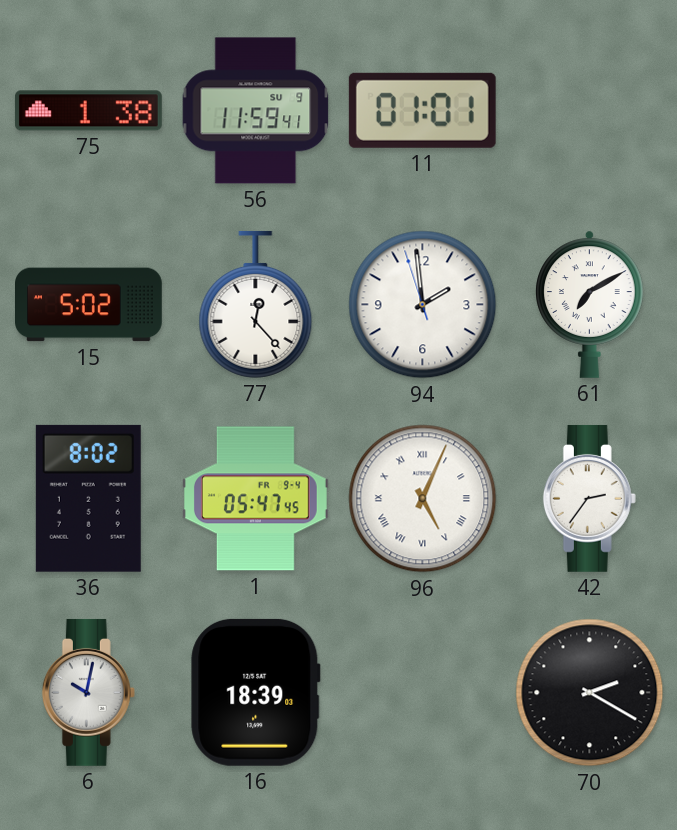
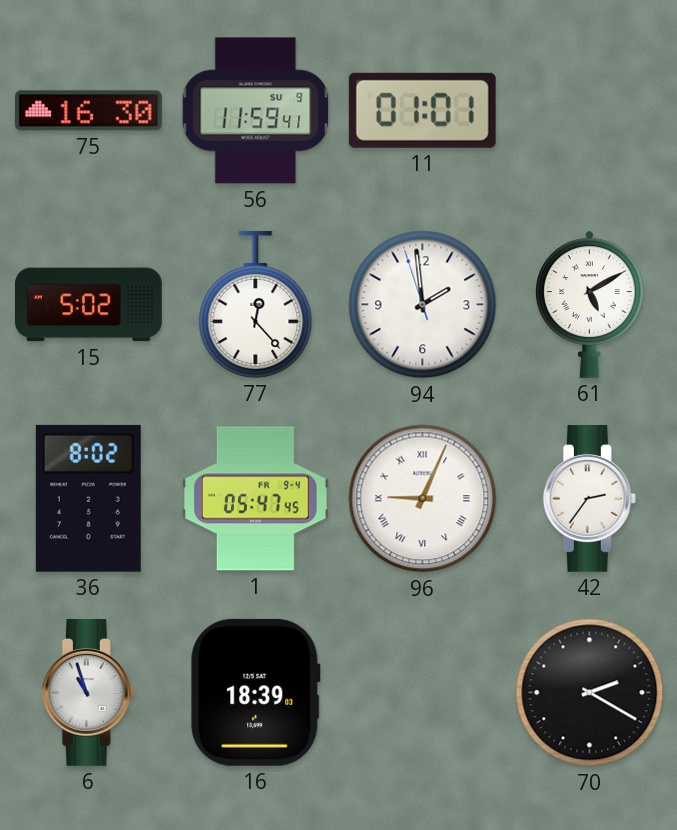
75: 1:38 -> 16:30
61: 7:10 -> 5:10
96: 5:04 -> 9:04
6: 10:02 -> 10:57
